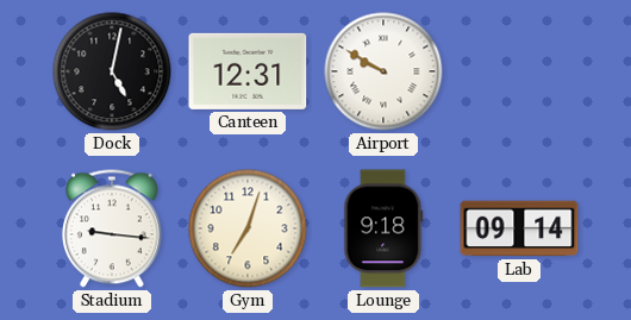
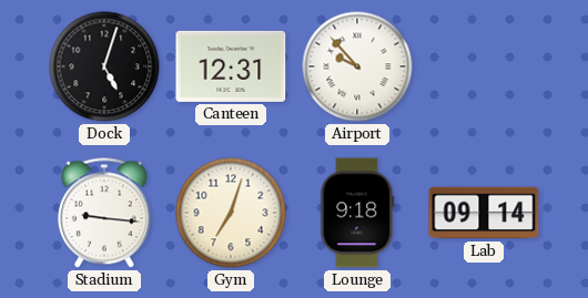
Dock: 5:02 -> 5:03
Airport: 9:50 -> 9:53
